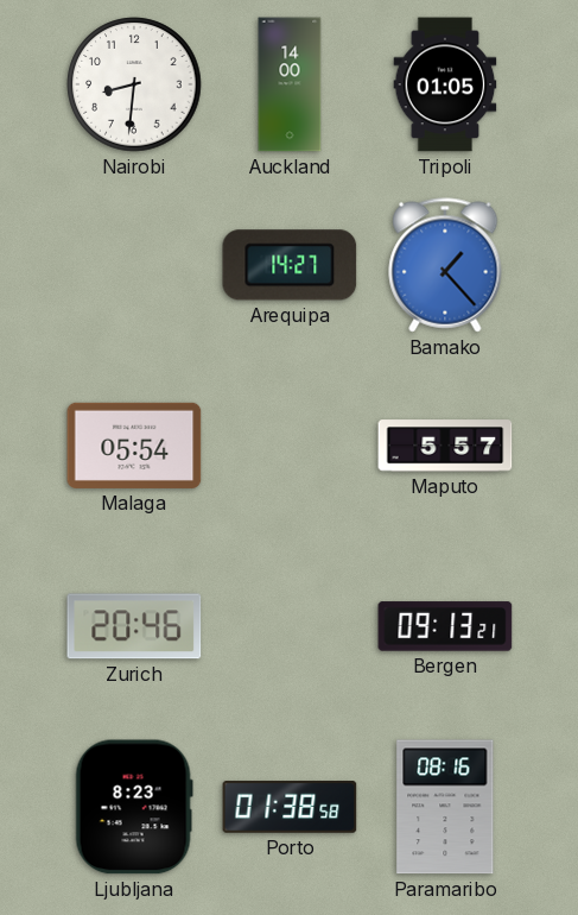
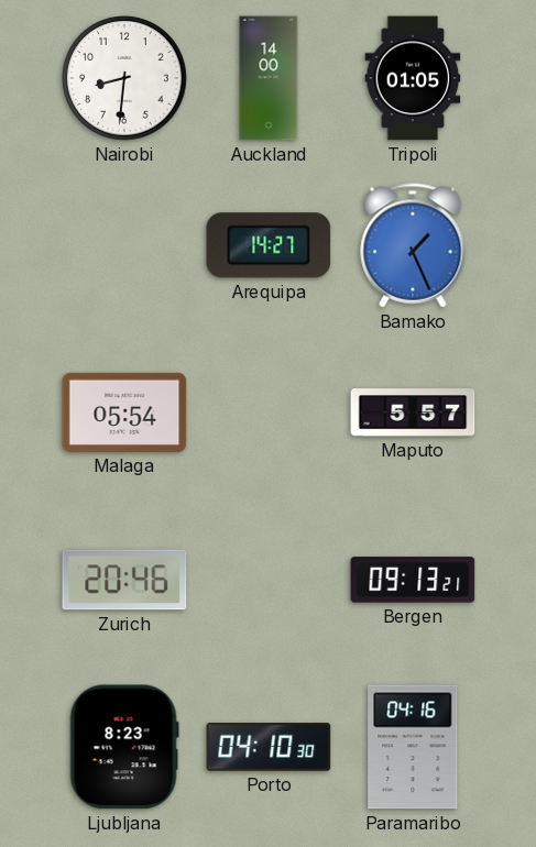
Bamako: 1:23 -> 1:26
Porto: 01:38 -> 04:10
Paramaribo: 08:16 -> 04:16
